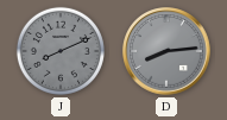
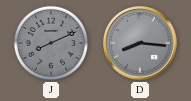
D: 8:14 -> 8:16
